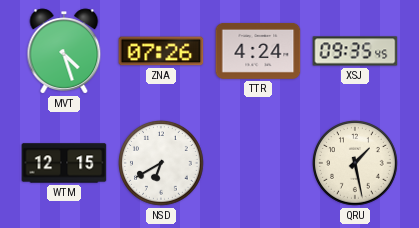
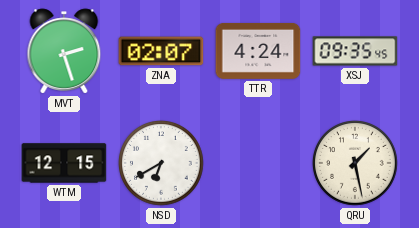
MVT: 4:27 -> 2:27
ZNA: 07:26 -> 02:07
